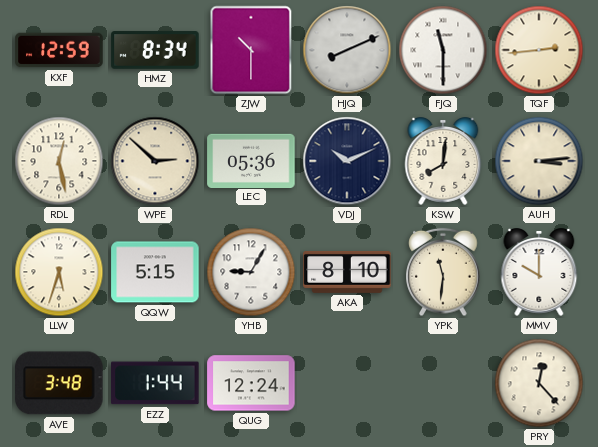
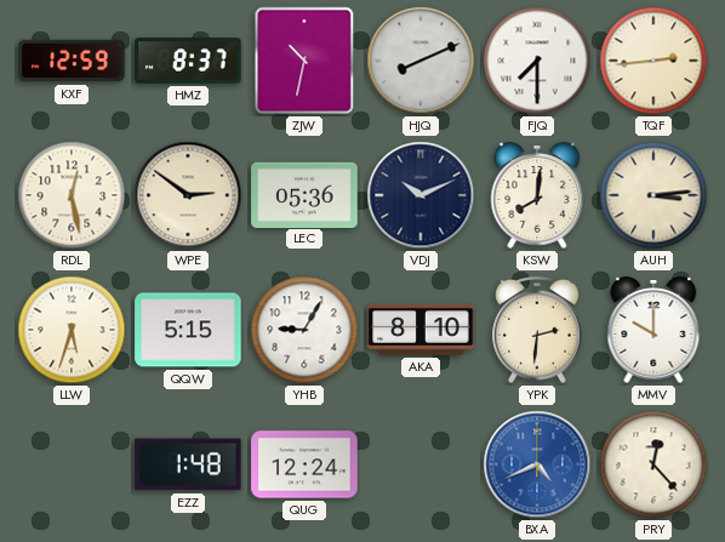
HMZ: 8:34 -> 8:37
ZJW: 10:30 -> 10:32
FJQ: 11:30 -> 7:30
WPE: 2:52 -> 2:51
YPK: 11:31 -> 2:31
AVE: 3:48 -> none
EZZ: 1:44 -> 1:48
BXA: none -> 4:41
